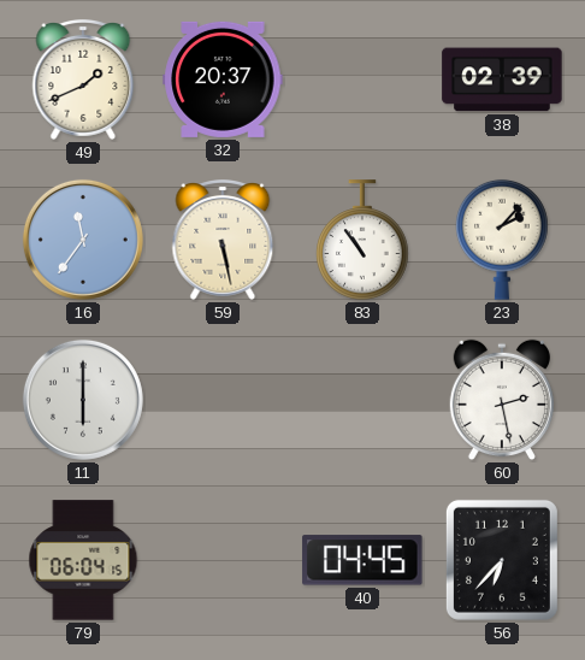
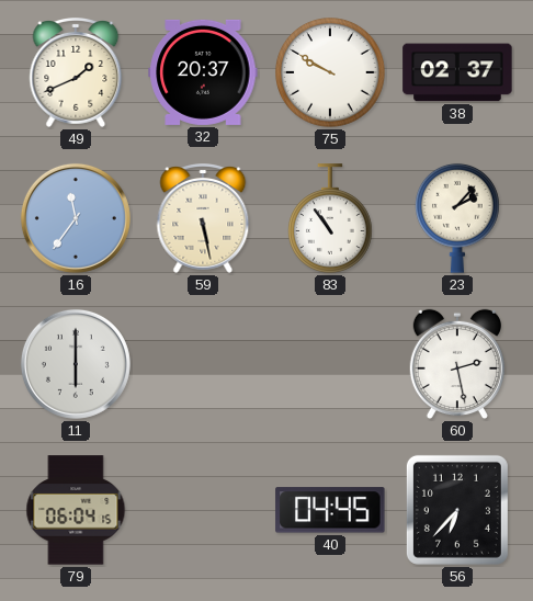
75: none -> 9:50
38: 02:39 -> 02:37
